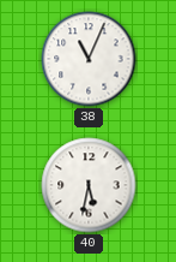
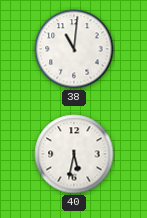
38: 11:04 -> 11:01
